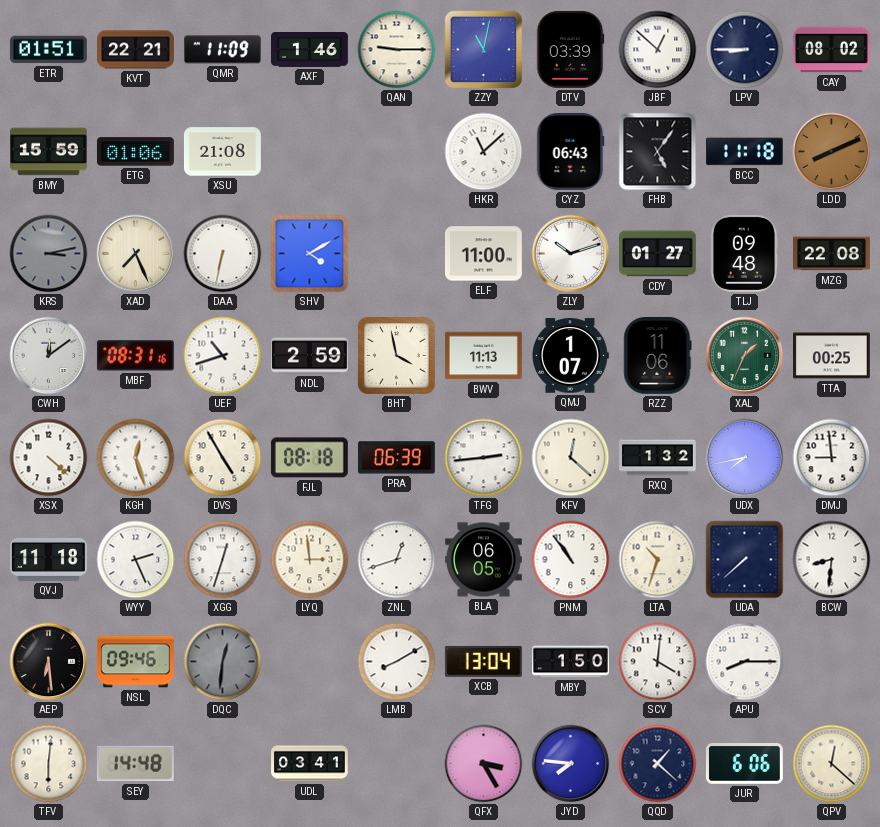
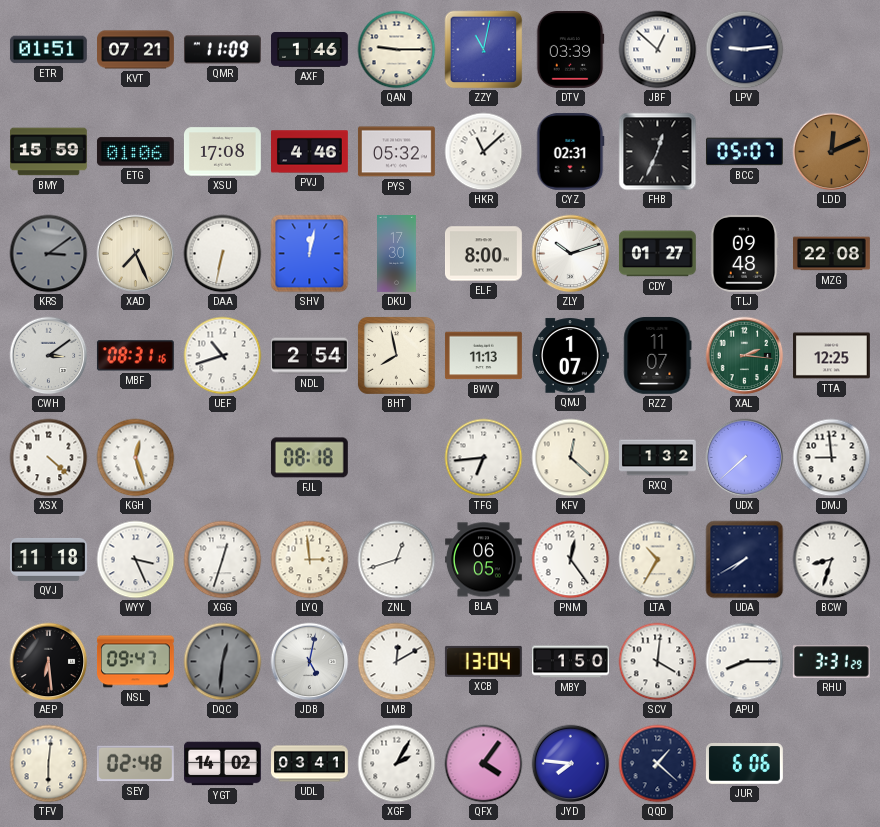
KVT: 22:21 -> 07:21
LPV: 8:45 -> 9:14
CAY: 08:02 -> none
XSU: 21:08 -> 17:08
PVJ: none -> 4:46
PYS: none -> 05:32
CYZ: 06:43 -> 02:31
FHB: 5:06 -> 12:34
BCC: 11:18 -> 05:07
LDD: 8:11 -> 12:11
KRS: 3:13 -> 3:09
SHV: 4:10 -> 12:02
DKU: none -> 17:30
ELF: 11:00 -> 8:00
CWH: 12:09 -> 3:09
NDL: 2:59 -> 2:54
BHT: 3:58 -> 7:58
RZZ: 11:06 -> 11:07
XAL: 1:34 -> 2:16
TTA: 00:25 -> 12:25
DVS: 4:55 -> none
PRA: 06:39 -> none
TFG: 2:44 -> 6:44
UDX: 7:43 -> 7:38
WYY: 2:26 -> 3:26
PNM: 10:54 -> 12:24
LTA: 10:33 -> 10:35
UDA: 7:38 -> 7:40
BCW: 8:31 -> 8:33
NSL: 09:46 -> 09:47
JDB: none -> 5:02
LMB: 8:10 -> 12:10
RHU: none -> 3:31
SEY: 14:48 -> 02:48
YGT: none -> 14:02
XGF: none -> 2:05
QFX: 3:25 -> 4:06
QPV: 12:22 -> none
